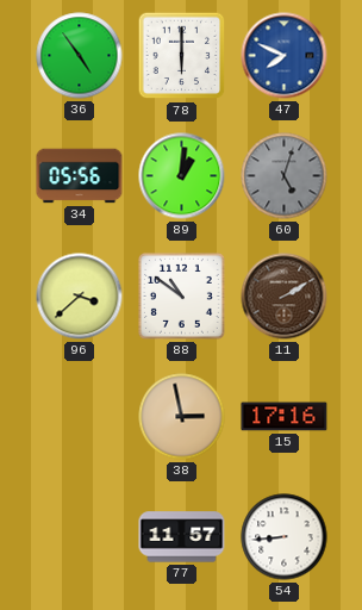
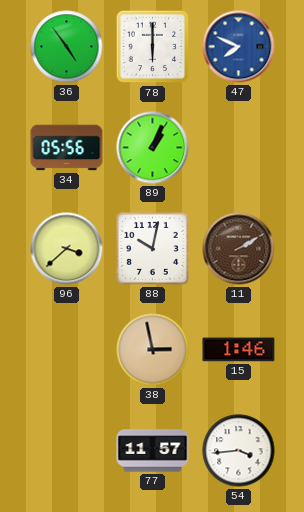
89: 1:01 -> 1:04
60: 5:03 -> none
88: 10:51 -> 10:02
15: 17:16 -> 1:46
54: 8:44 -> 3:44
